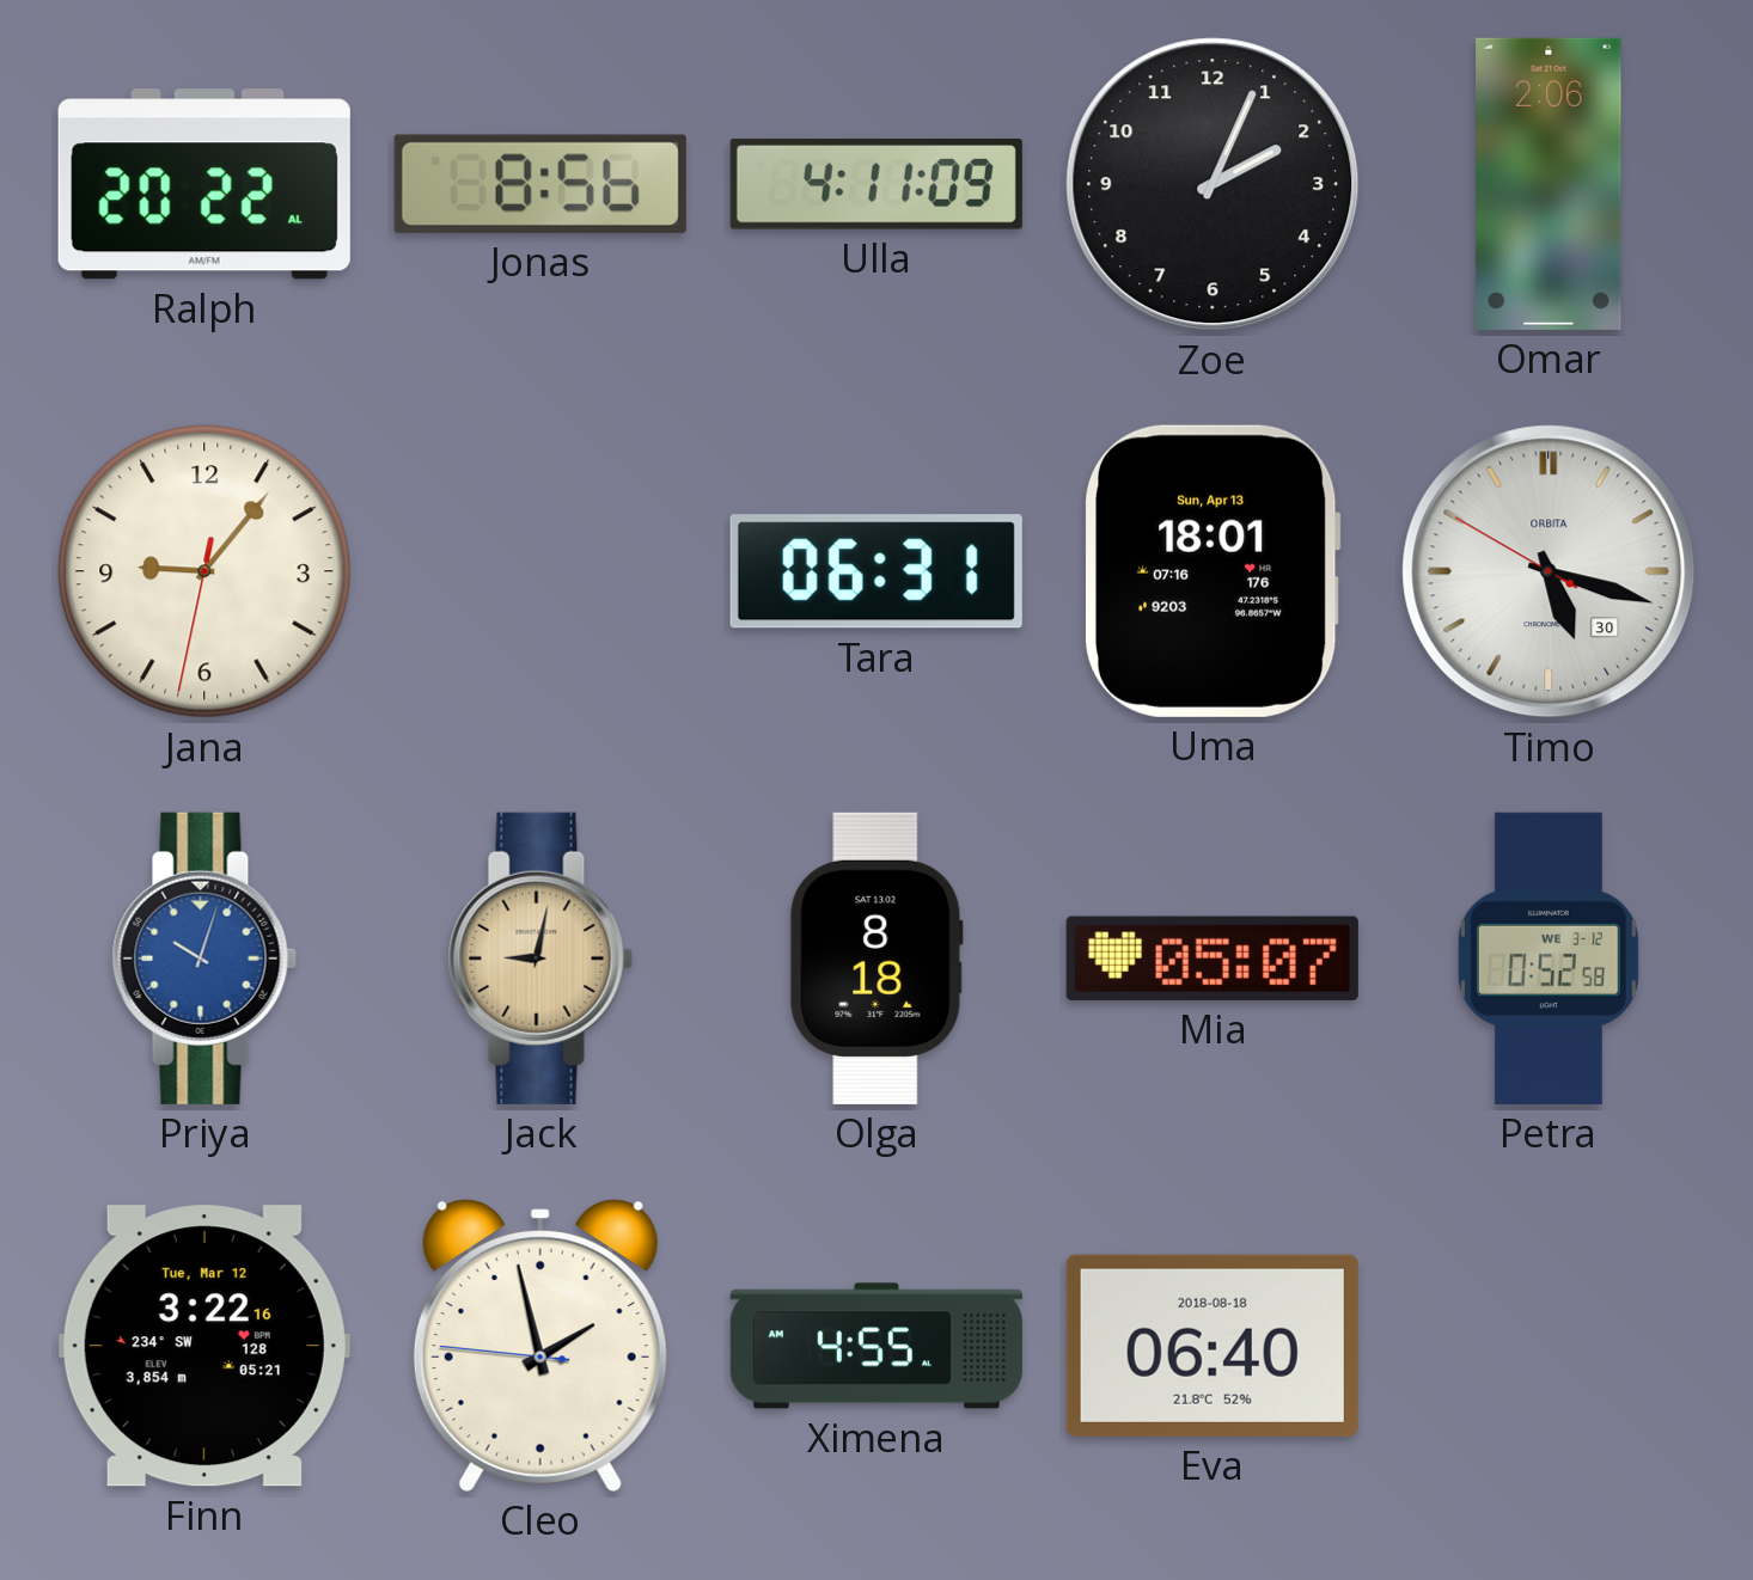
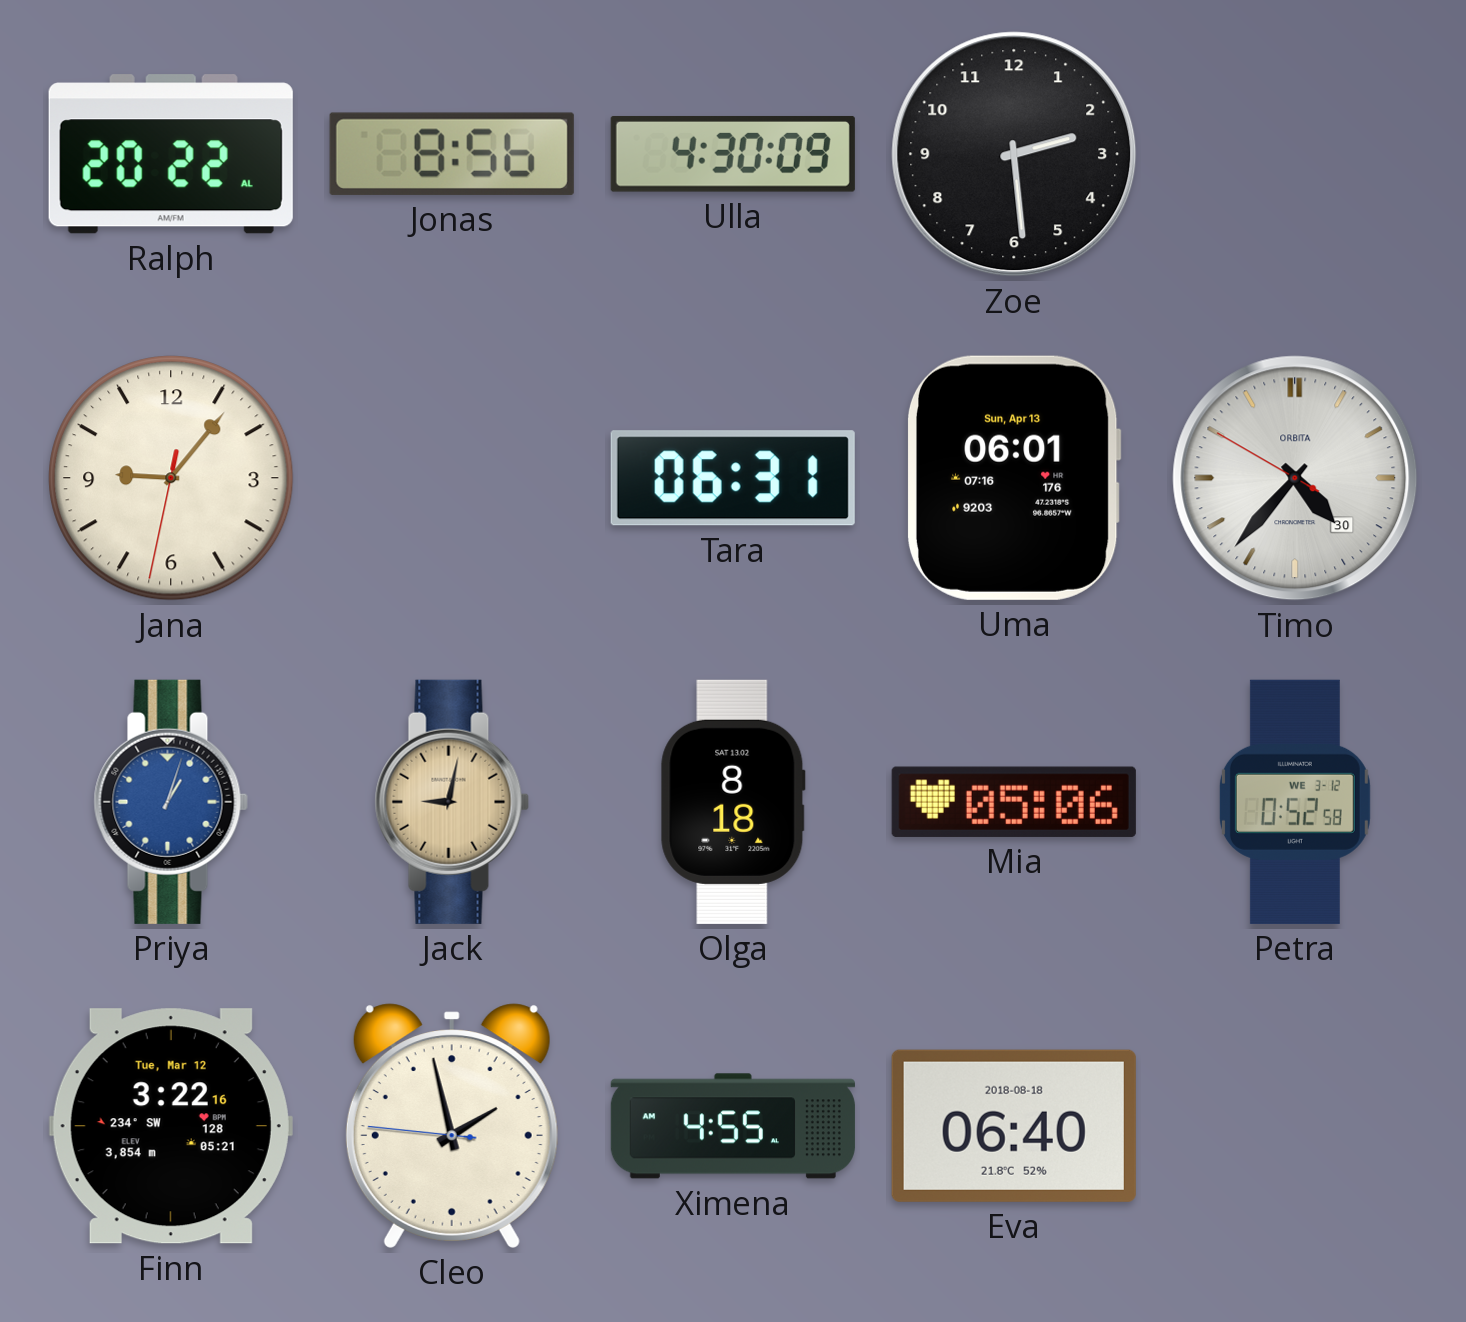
Ulla: 4:11 -> 4:30
Zoe: 2:04 -> 2:29
Omar: 2:06 -> none
Uma: 18:01 -> 06:01
Timo: 5:17 -> 4:36
Priya: 10:03 -> 1:03
Mia: 05:07 -> 05:06
